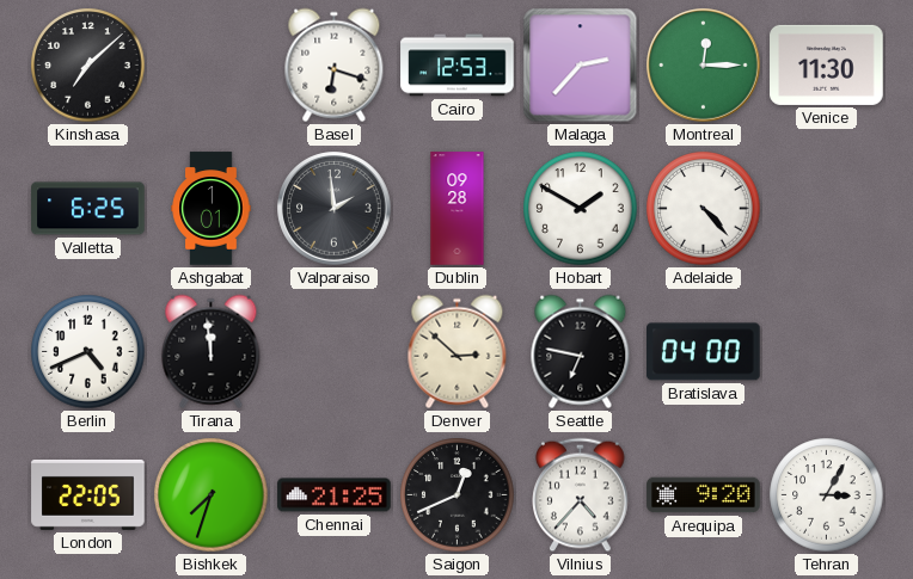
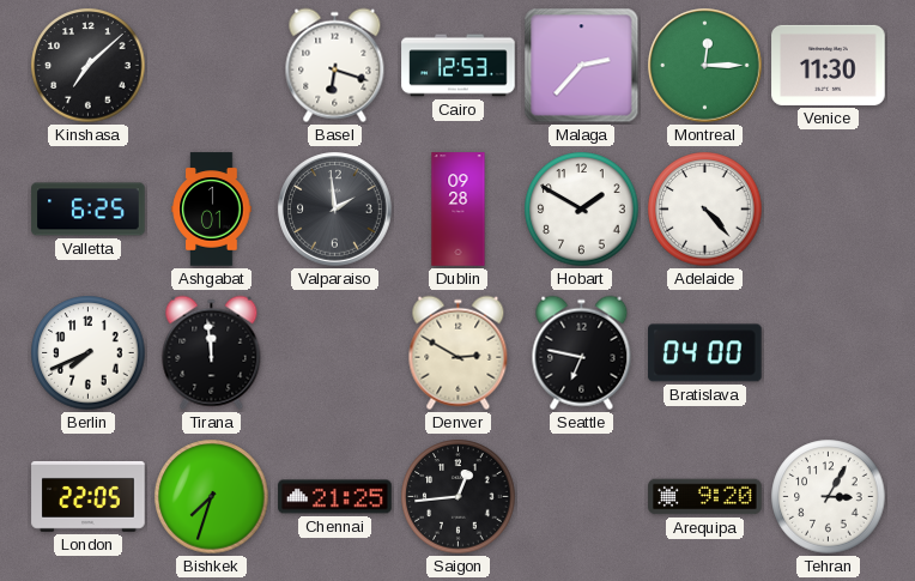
Berlin: 4:41 -> 7:41
Denver: 2:52 -> 2:50
Saigon: 12:41 -> 12:44
Vilnius: 4:37 -> none
